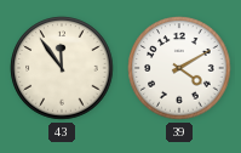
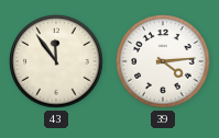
39: 4:10 -> 4:14
